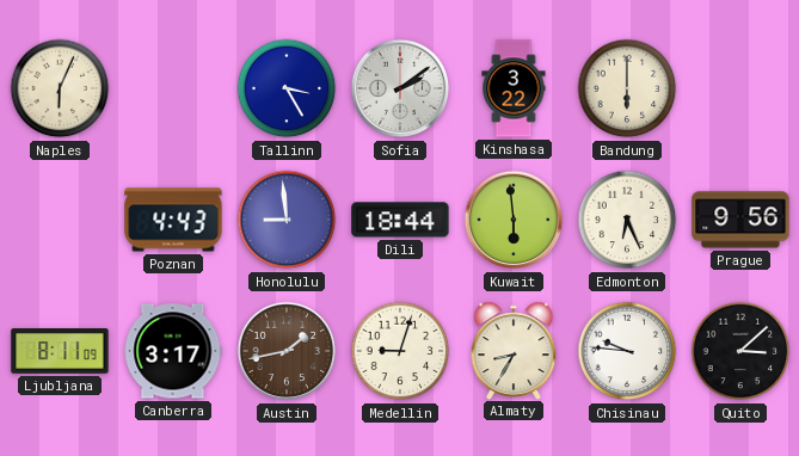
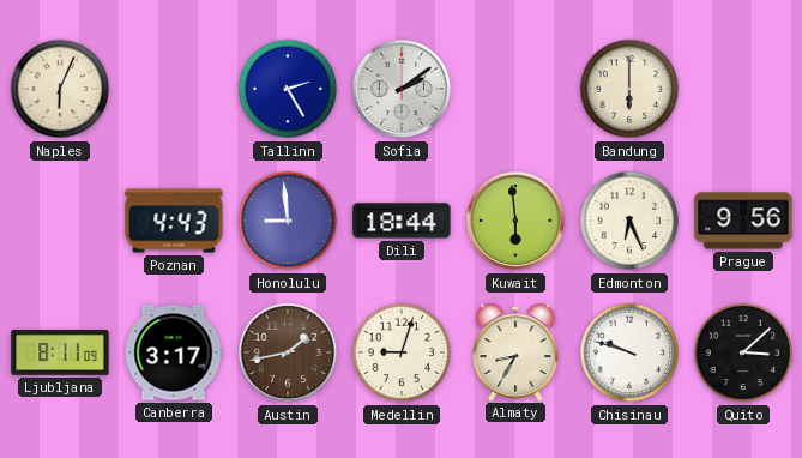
Tallinn: 3:25 -> 2:25
Kinshasa: 3:22 -> none
Chisinau: 9:46 -> 9:48
